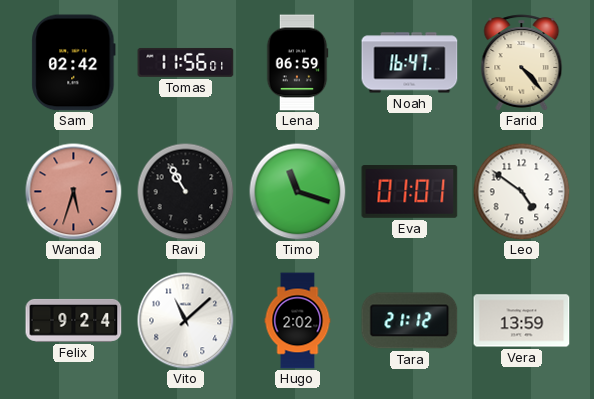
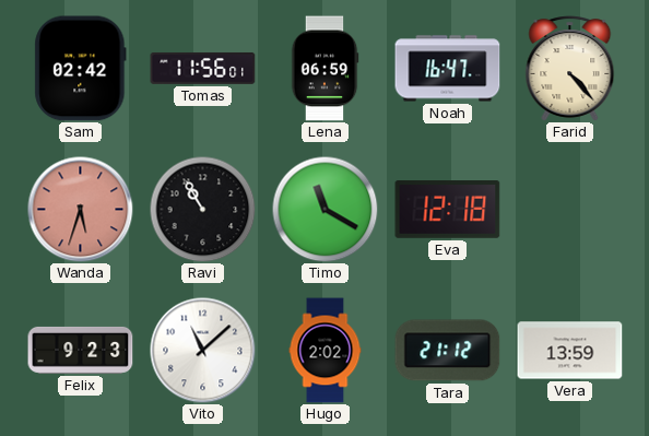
Timo: 11:18 -> 11:20
Eva: 01:01 -> 12:18
Leo: 4:51 -> none
Felix: 9:24 -> 9:23
